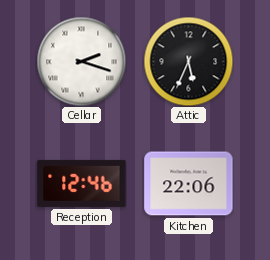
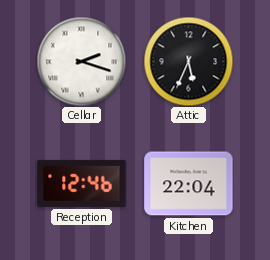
Kitchen: 22:06 -> 22:04
